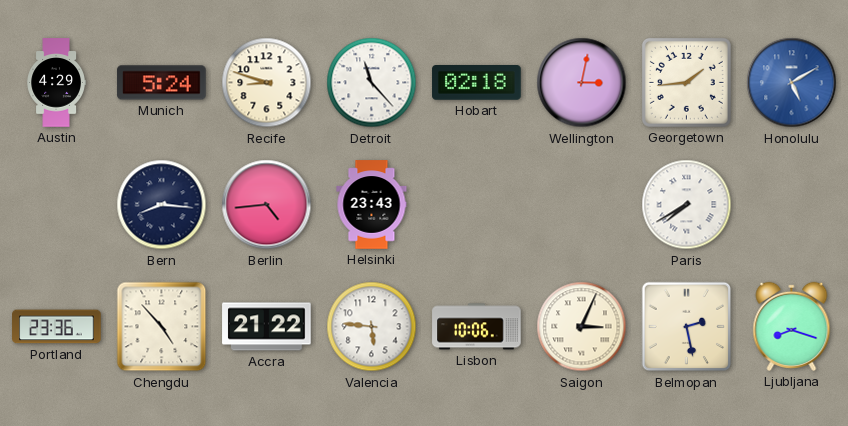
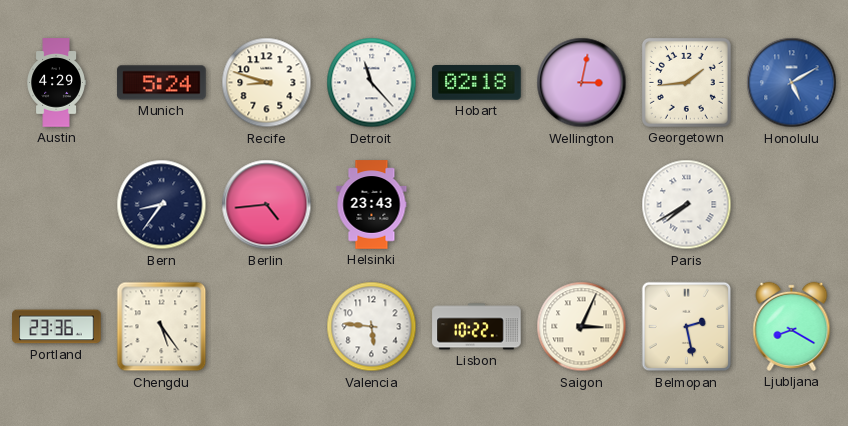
Bern: 8:16 -> 8:36
Chengdu: 4:53 -> 5:24
Accra: 21:22 -> none
Lisbon: 10:06 -> 10:22
Ljubljana: 8:18 -> 8:20
